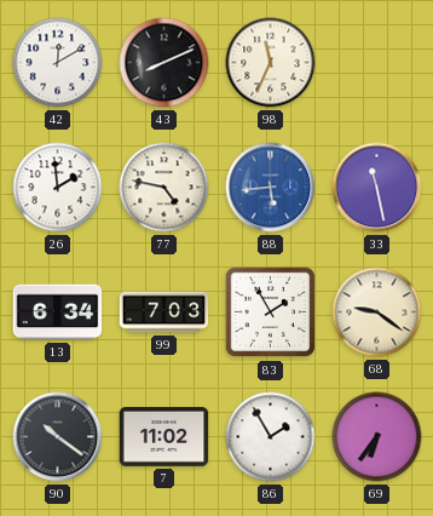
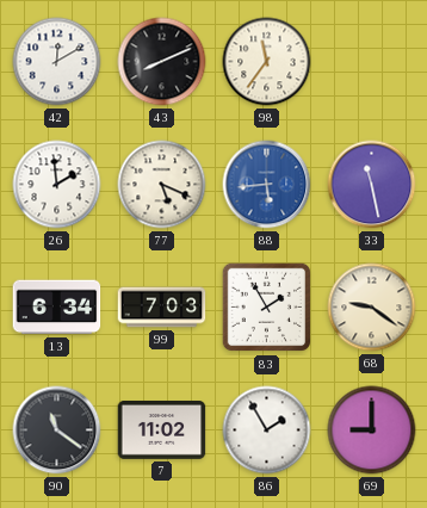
98: 11:34 -> 11:36
77: 4:47 -> 5:19
90: 10:21 -> 11:21
69: 6:36 -> 9:00
